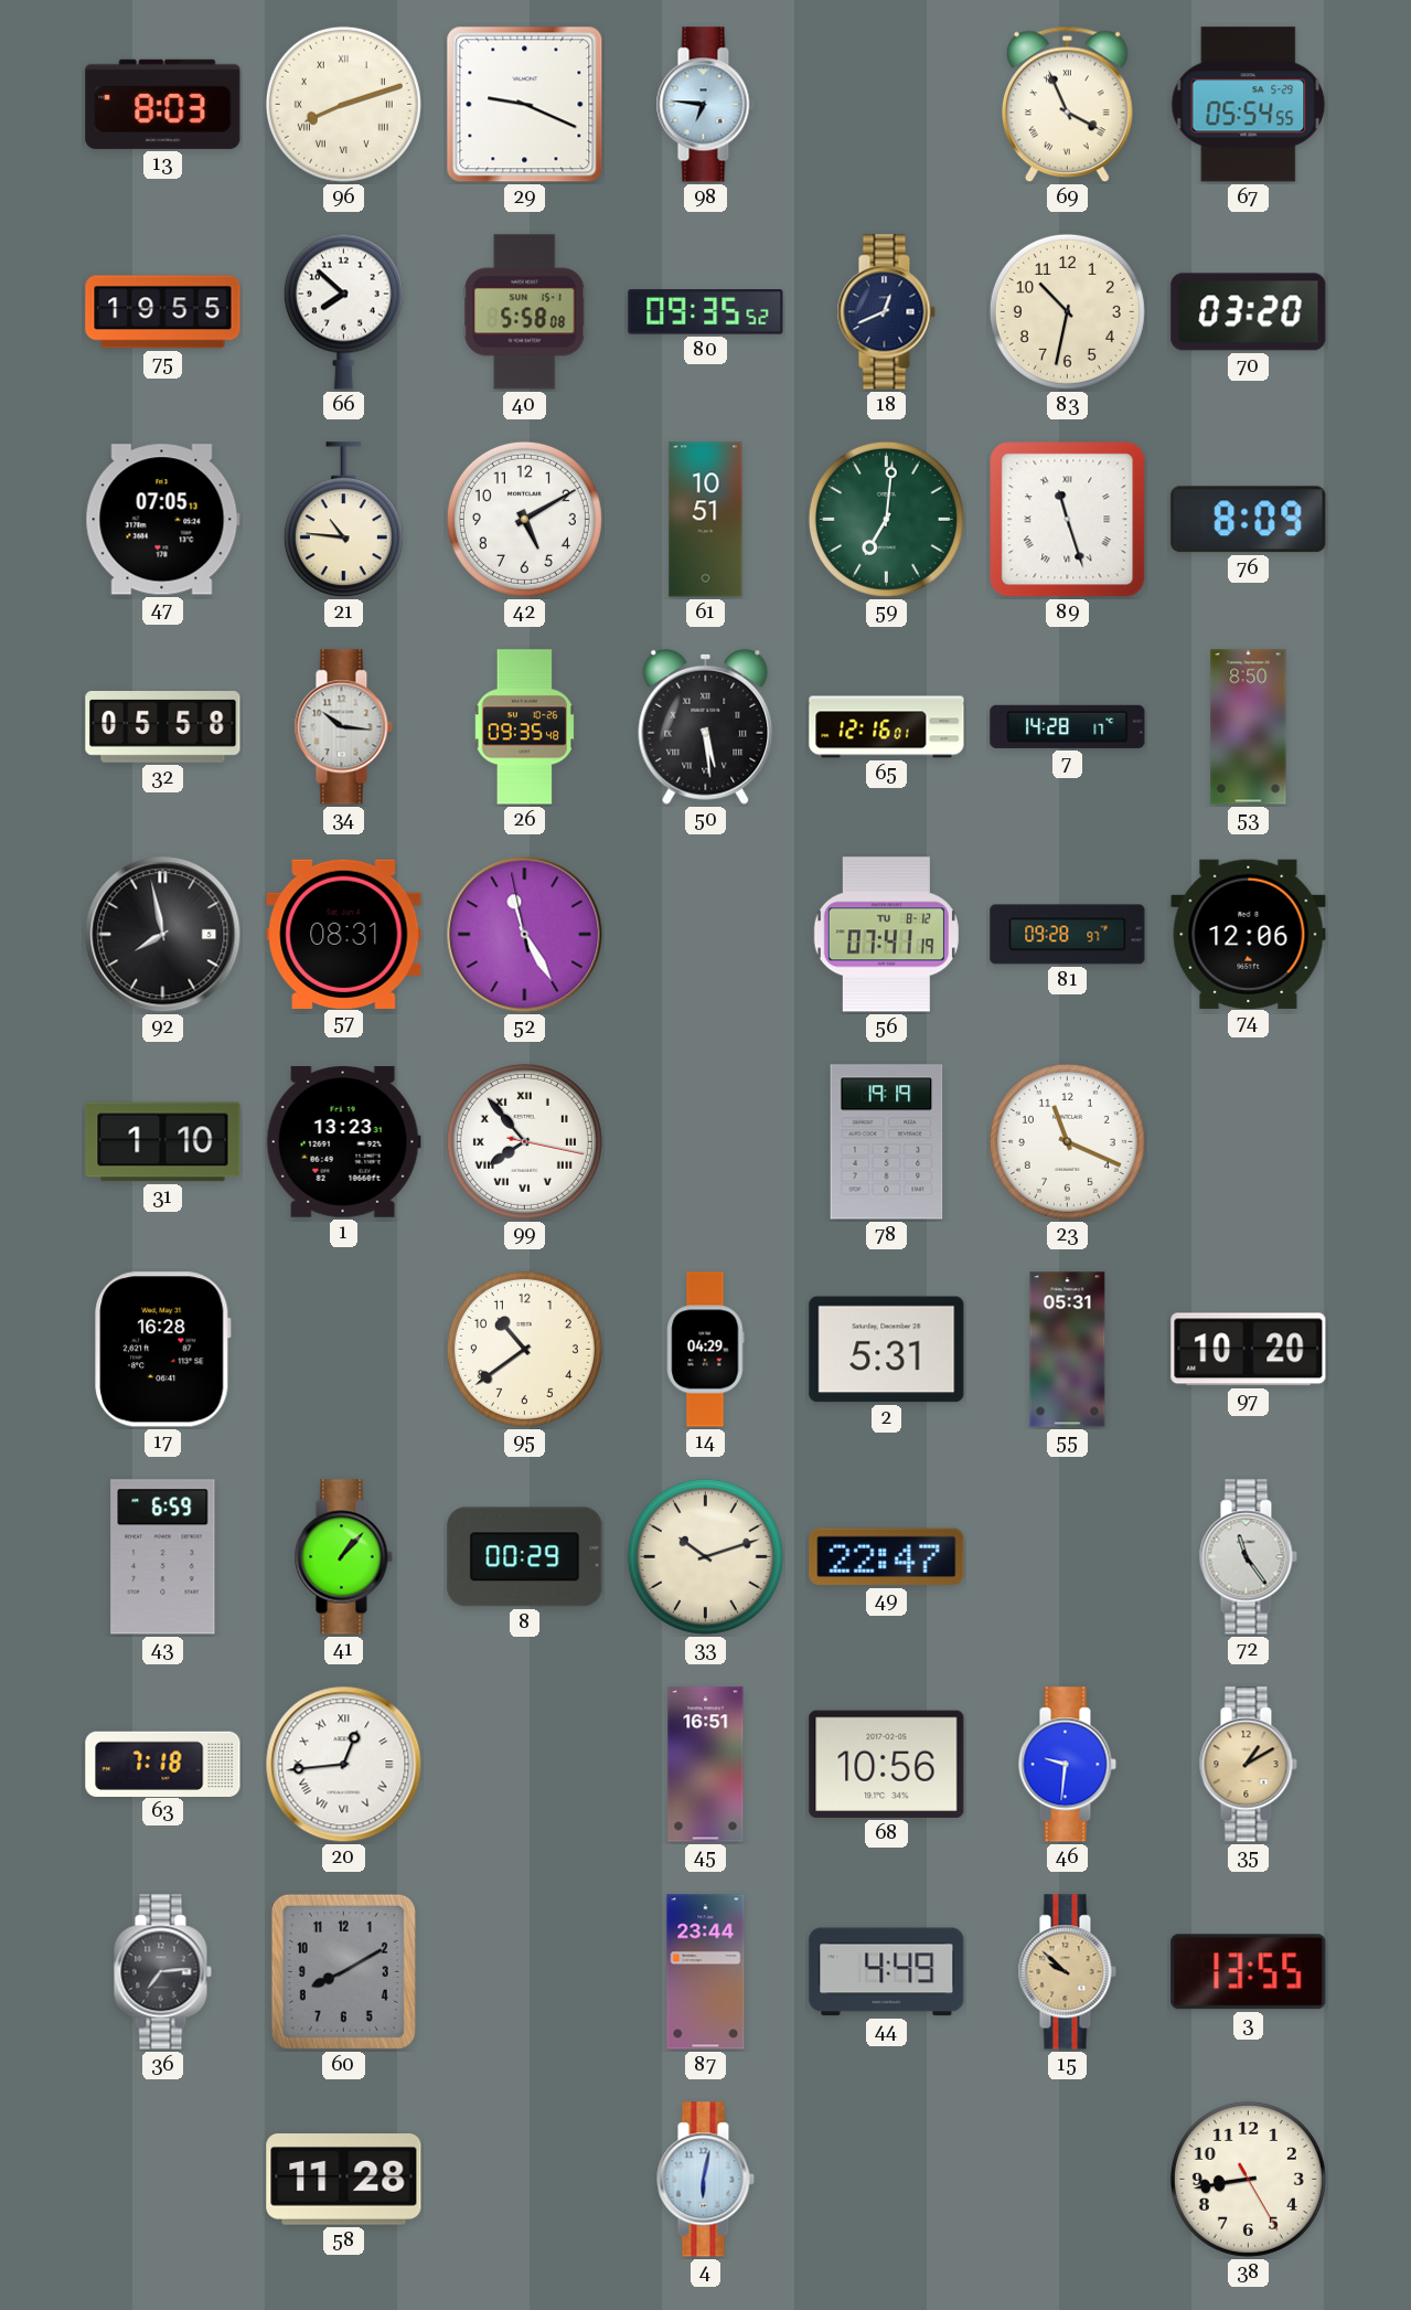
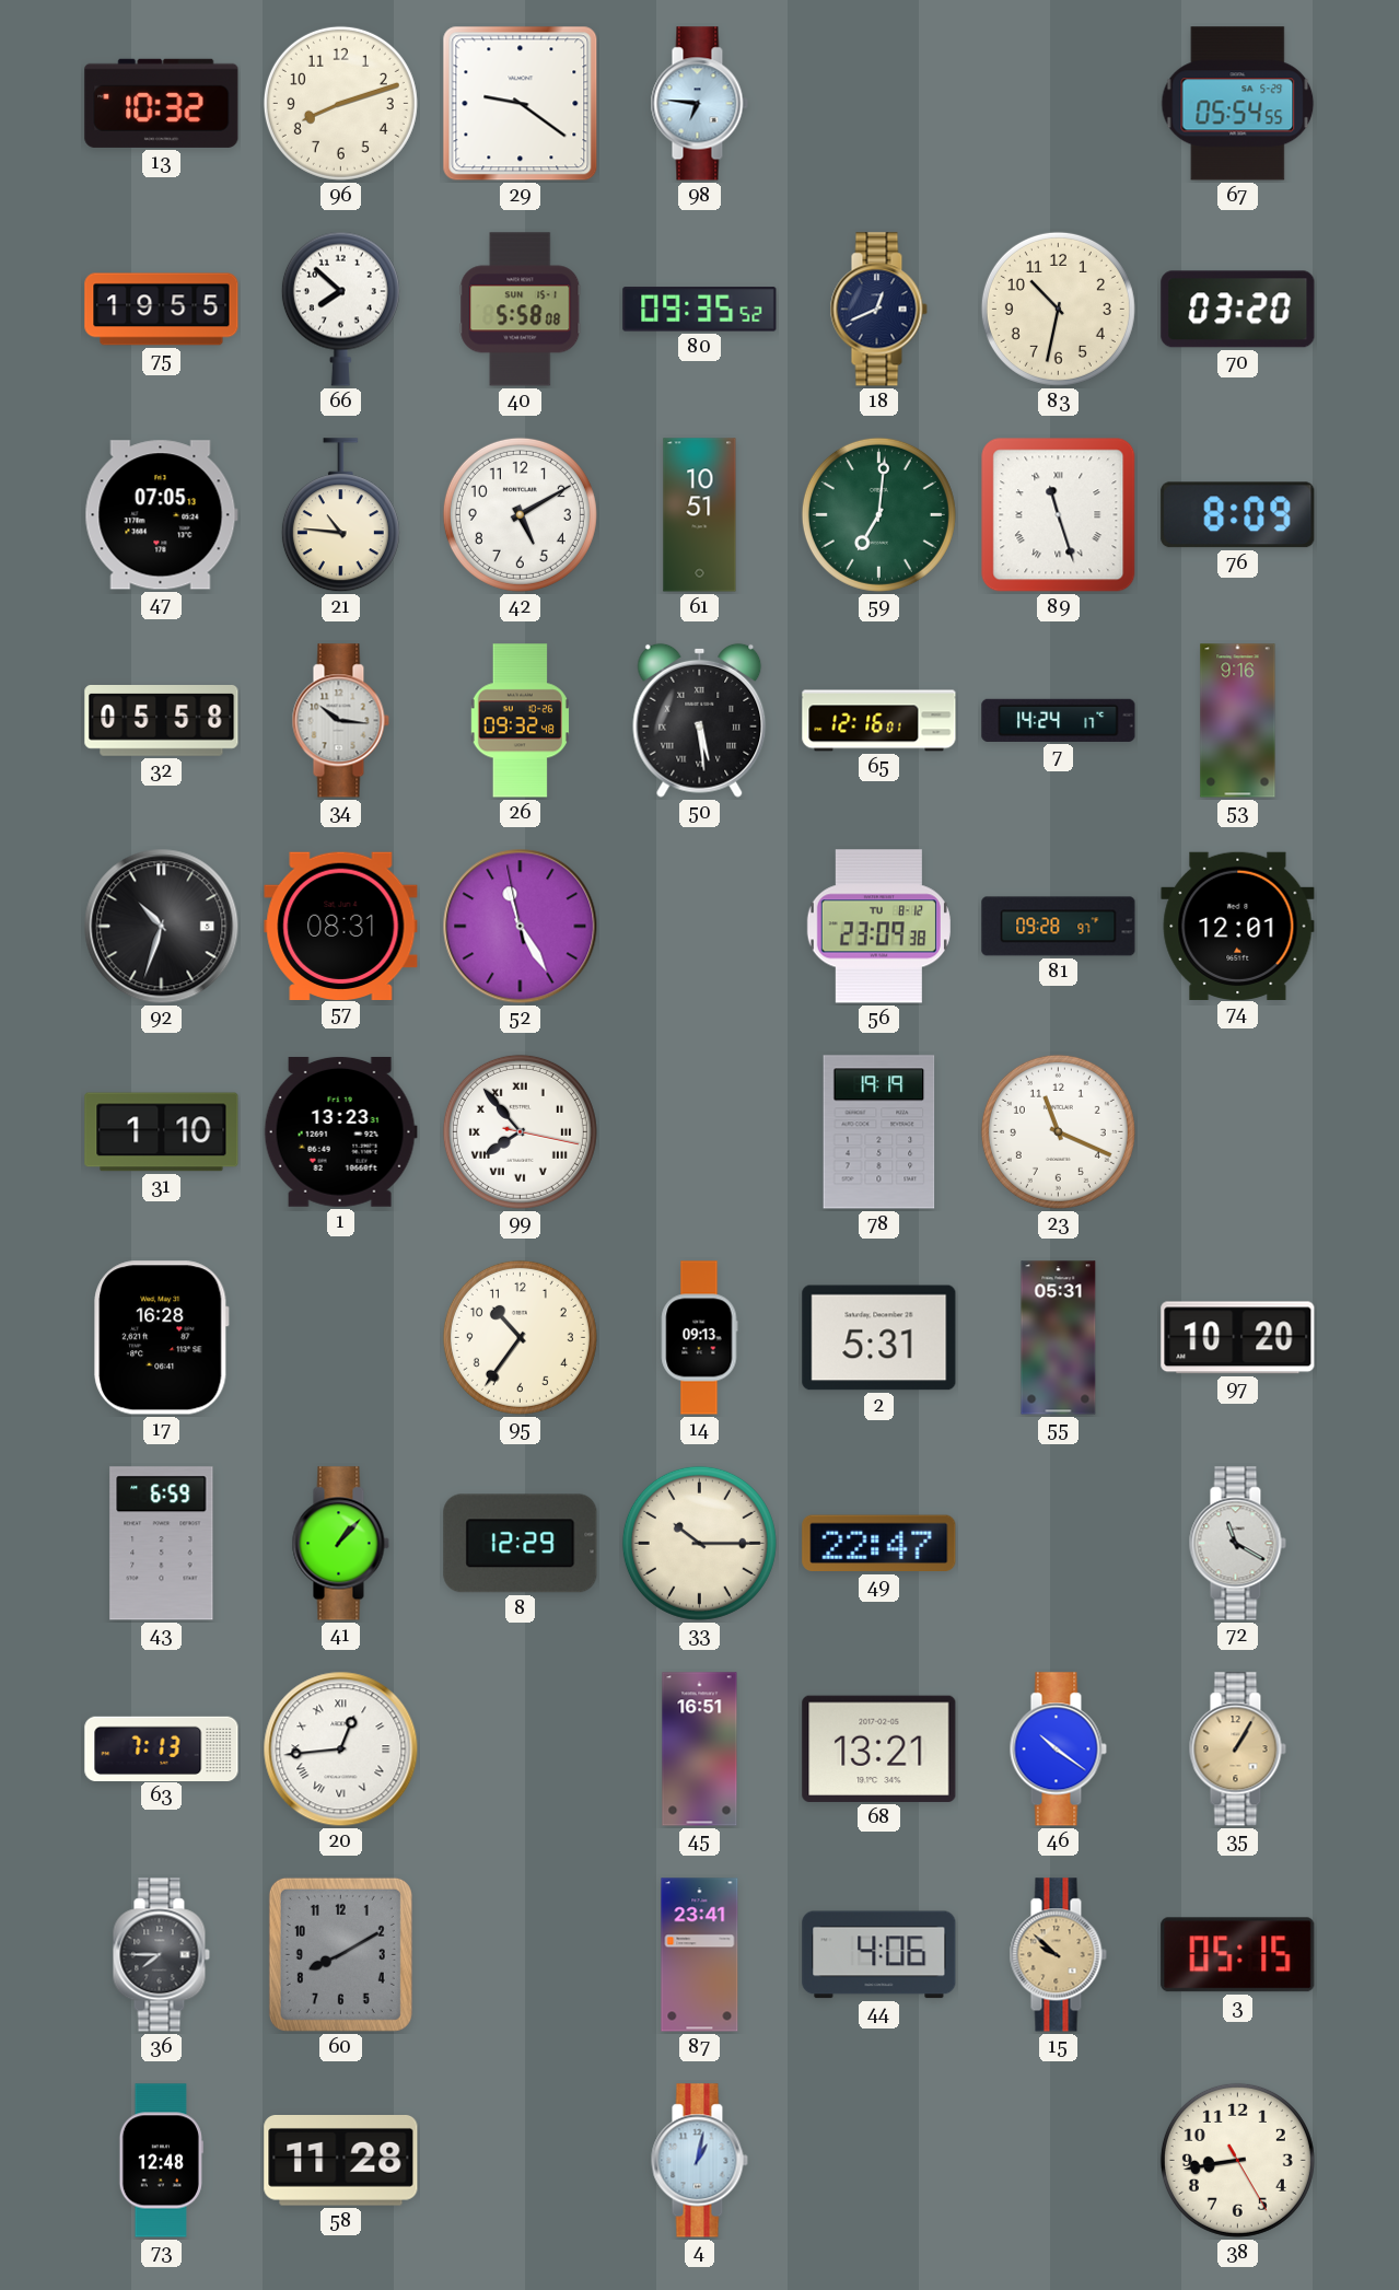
13: 8:03 -> 10:32
96 numerals: Roman -> Arabic
29: 9:19 -> 9:21
69: 3:56 -> none
26: 09:35 -> 09:32
7: 14:28 -> 14:24
53: 8:50 -> 9:16
92: 7:58 -> 10:33
56: 07:41 -> 23:09
74: 12:06 -> 12:01
95: 10:39 -> 10:36
14: 04:29 -> 09:13
8: 00:29 -> 12:29
33: 10:12 -> 10:15
72: 11:24 -> 11:20
63: 7:18 -> 7:13
68: 10:56 -> 13:21
46: 9:31 -> 10:21
35: 1:10 -> 1:05
36: 7:14 -> 7:45
87: 23:44 -> 23:41
44: 4:49 -> 4:06
3: 13:55 -> 05:15
73: none -> 12:48
4: 6:02 -> 1:02
